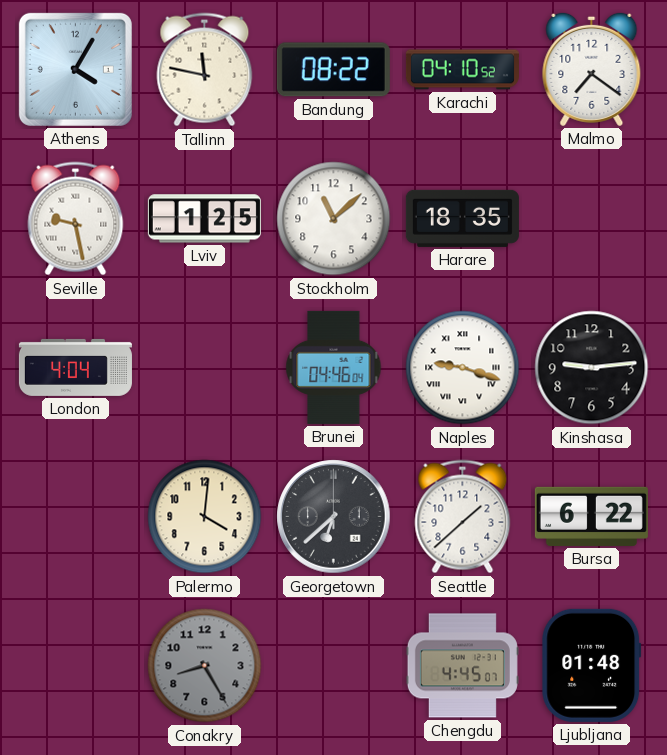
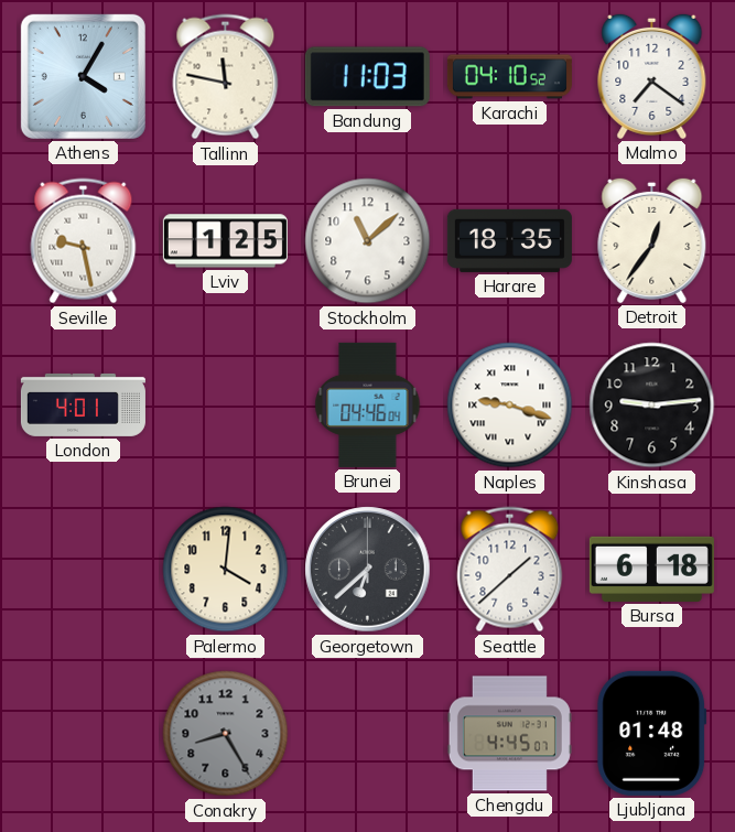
Bandung: 08:22 -> 11:03
Detroit: none -> 12:36
London: 4:04 -> 4:01
Bursa: 6:22 -> 6:18
